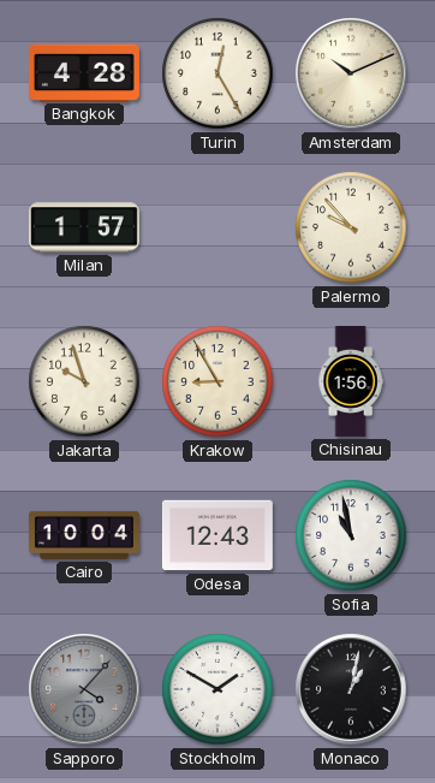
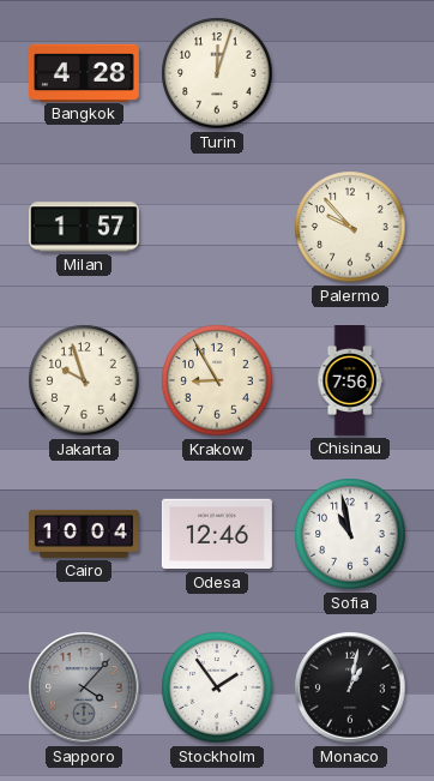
Turin: 12:25 -> 12:03
Amsterdam: 10:11 -> none
Chisinau: 1:56 -> 7:56
Odesa: 12:43 -> 12:46
Stockholm: 1:50 -> 1:54
